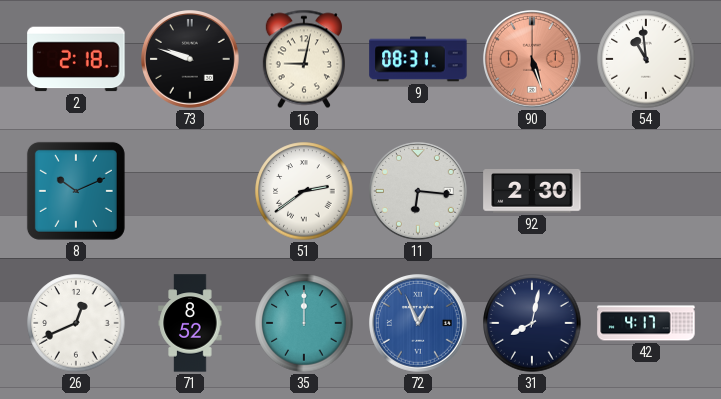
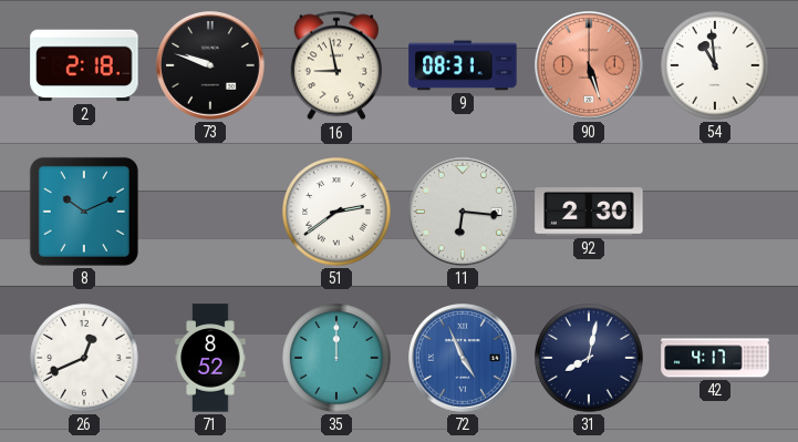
16: 9:02 -> 8:58
72: 12:56 -> 4:56
